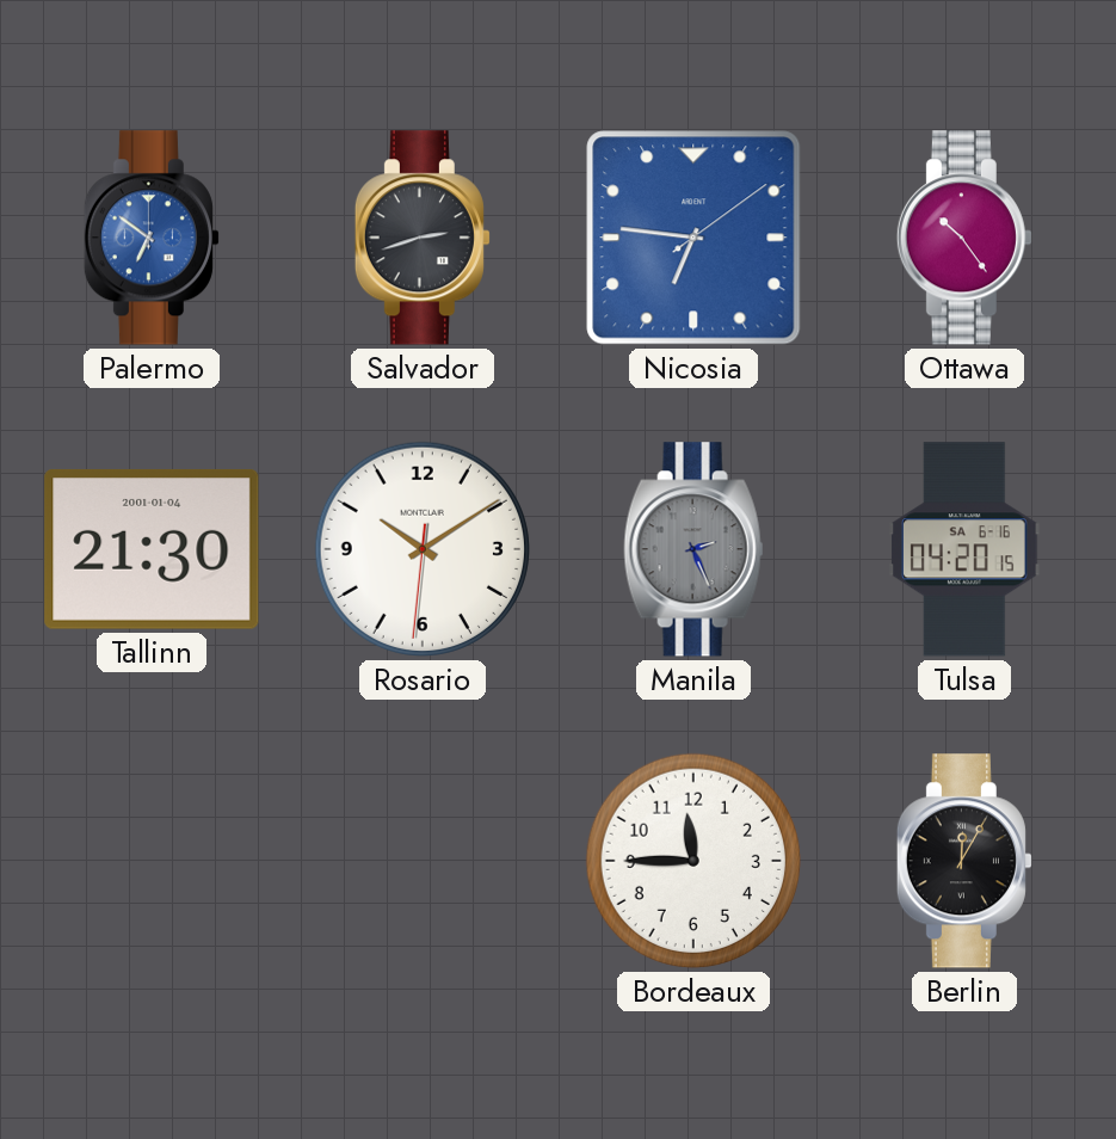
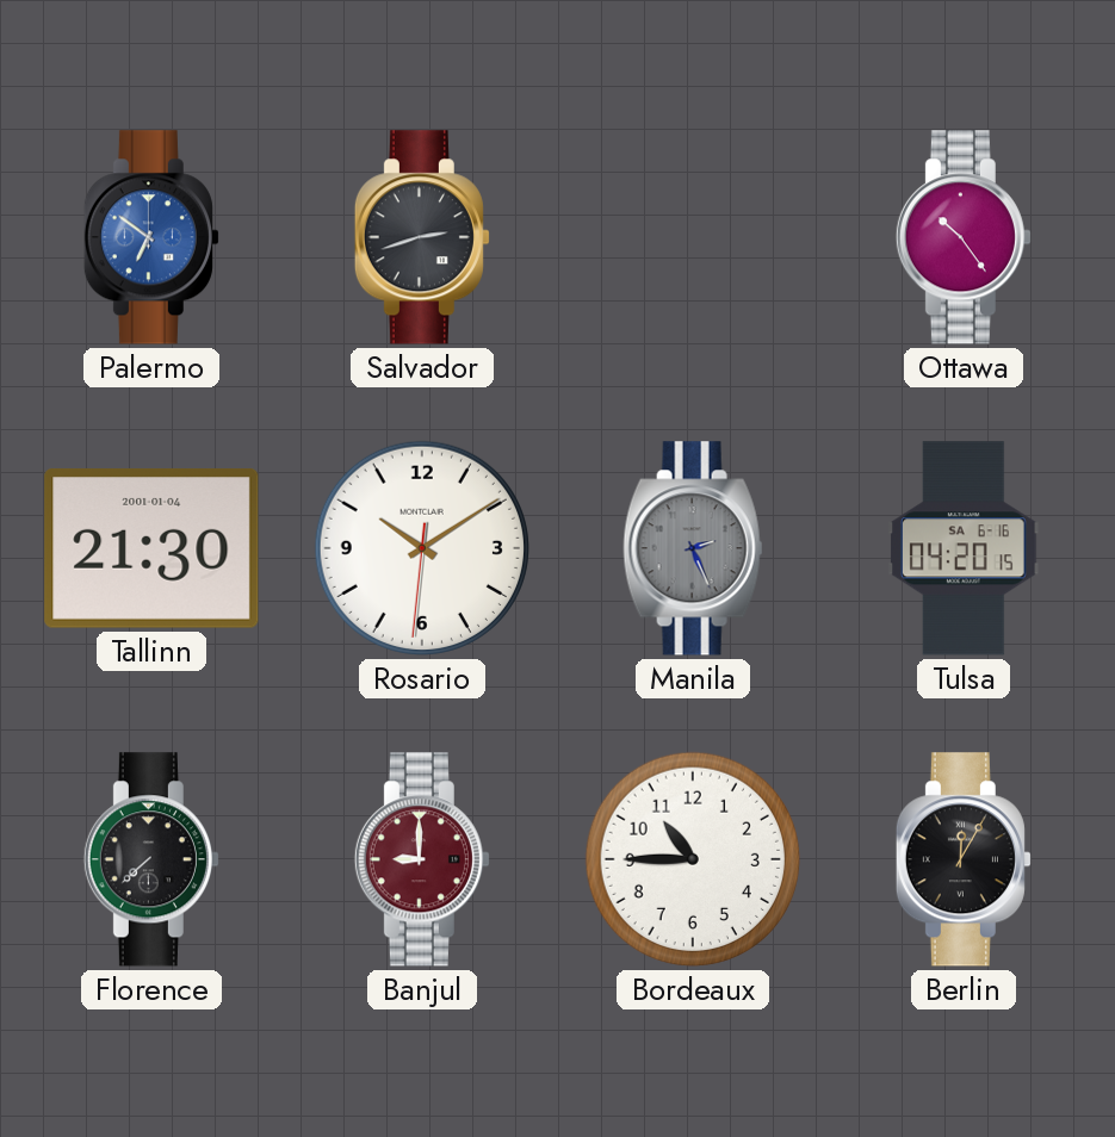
Nicosia: 6:46 -> none
Florence: none -> 7:38
Banjul: none -> 9:00
Bordeaux: 11:45 -> 10:45
